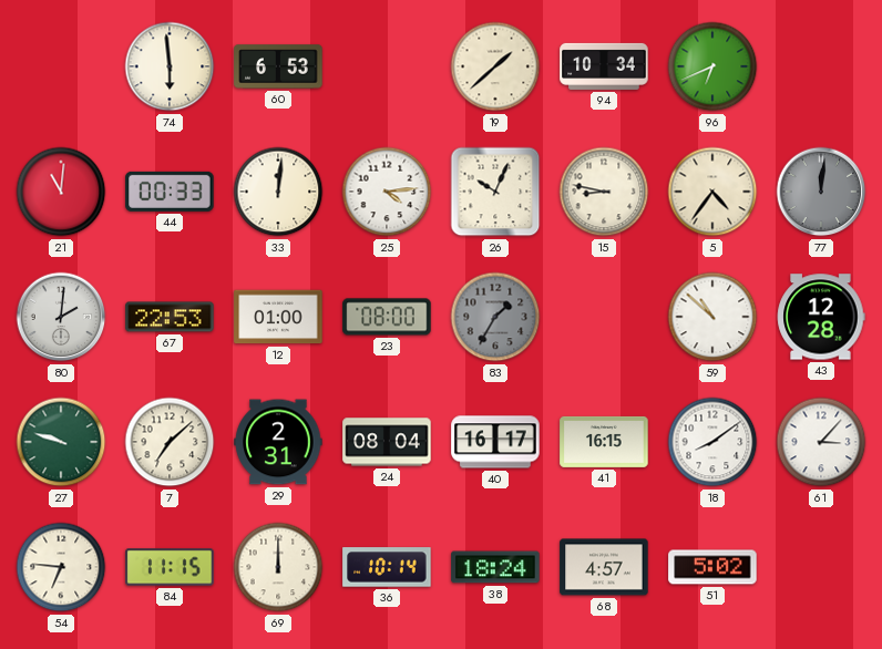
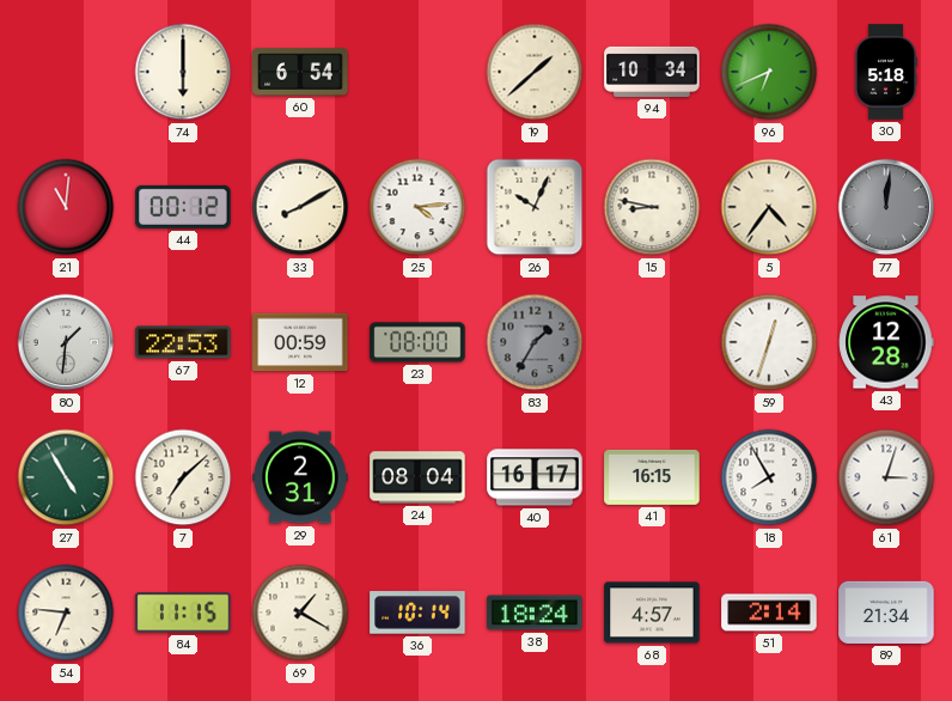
74: 5:59 -> 6:00
60: 6:53 -> 6:54
30: none -> 5:18
44: 00:33 -> 00:12
33: 12:01 -> 8:10
80: 2:01 -> 1:31
12: 01:00 -> 00:59
59: 10:52 -> 12:33
27: 9:48 -> 4:55
18: 8:09 -> 7:55
61: 3:07 -> 3:03
69: 12:00 -> 1:20
51: 5:02 -> 2:14
89: none -> 21:34
